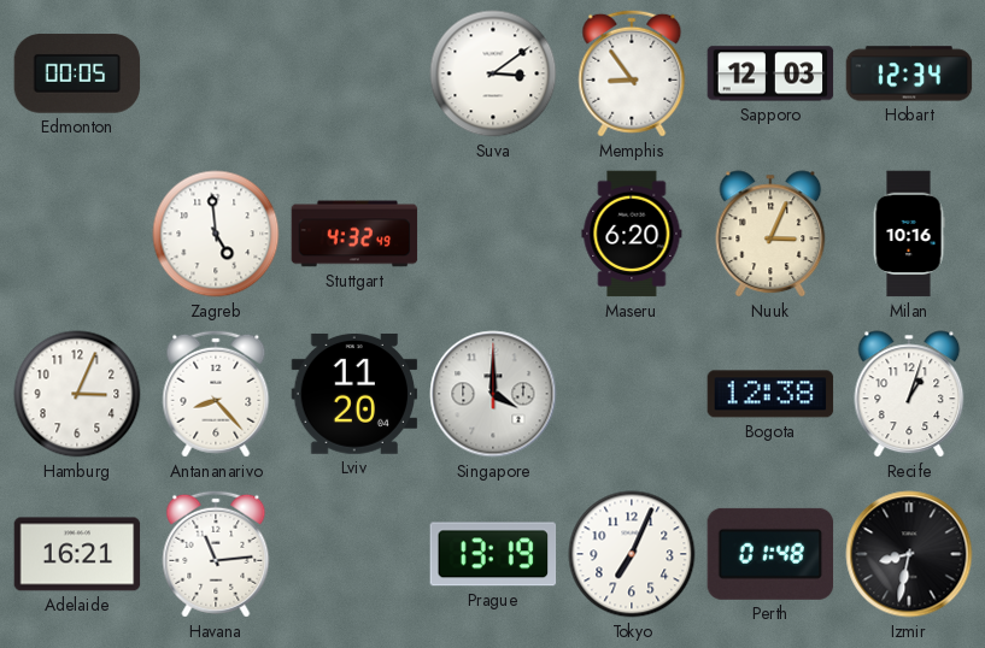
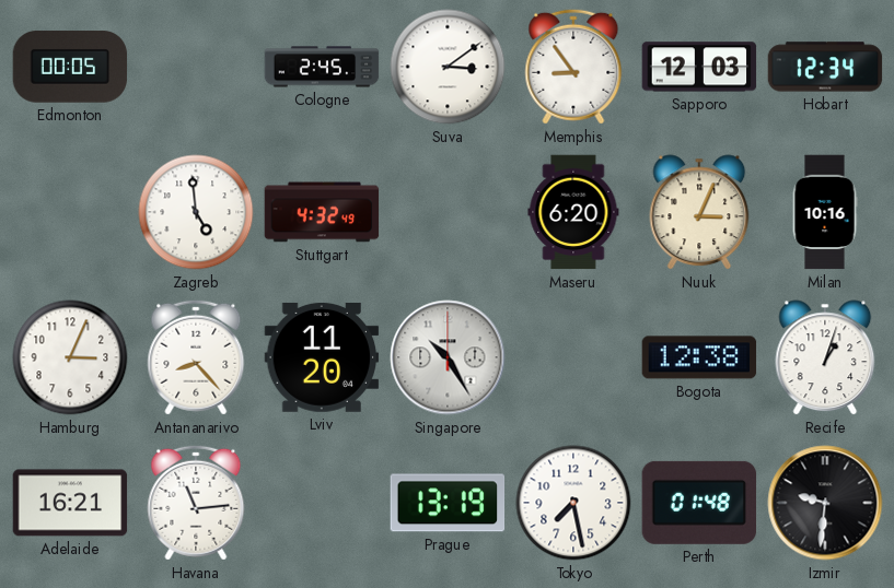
Cologne: none -> 2:45
Singapore: 4:00 -> 10:25
Tokyo: 7:04 -> 7:28
Izmir: 8:32 -> 9:31
